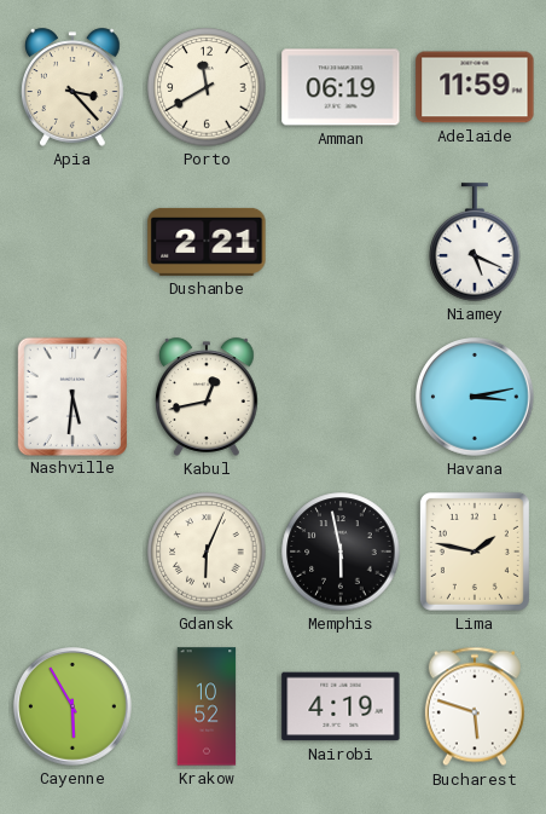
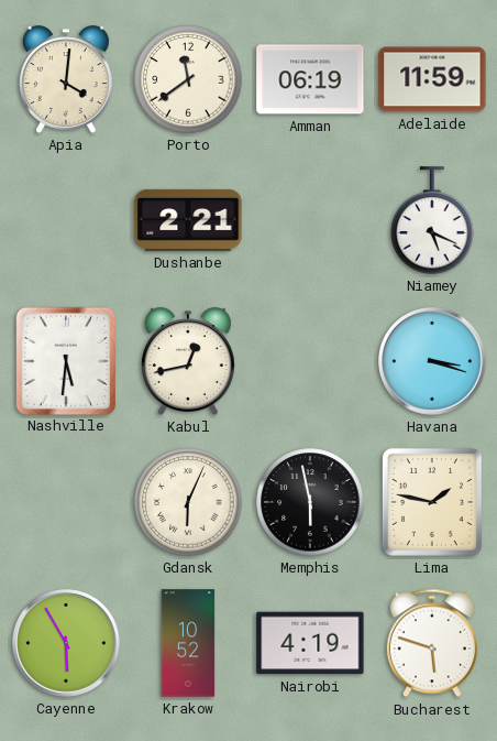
Apia: 3:23 -> 4:01
Porto: 11:40 -> 11:39
Havana: 3:13 -> 3:18
